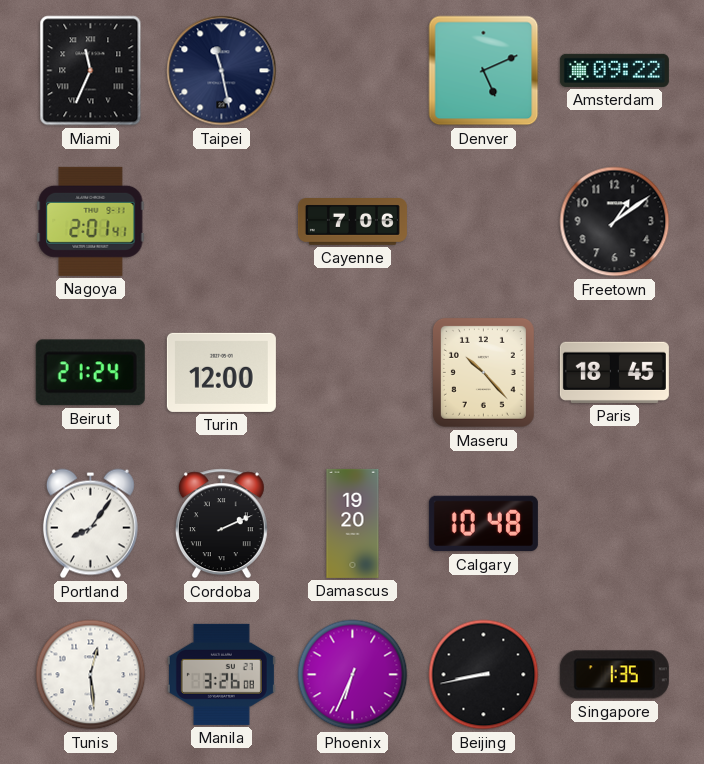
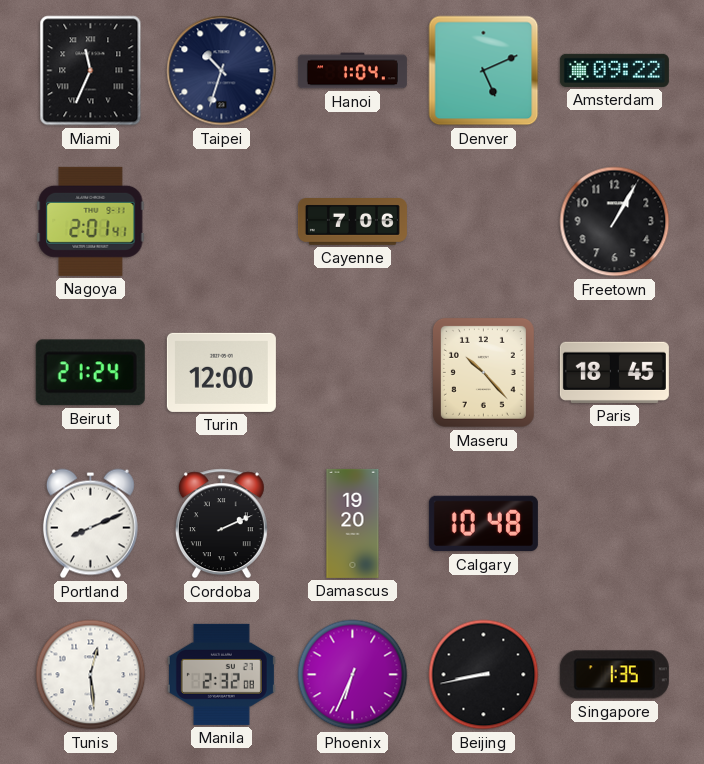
Taipei: 11:28 -> 10:33
Hanoi: none -> 1:04
Freetown: 1:09 -> 1:05
Portland: 8:06 -> 8:11
Manila: 3:26 -> 2:32
